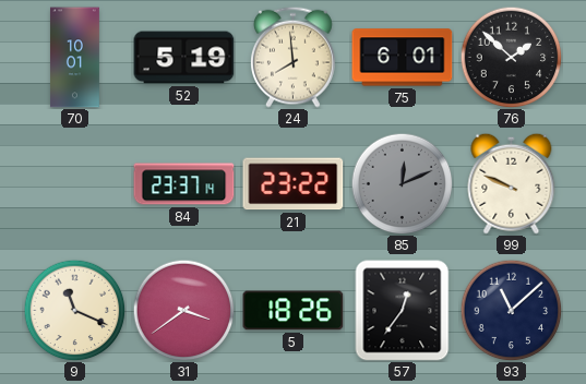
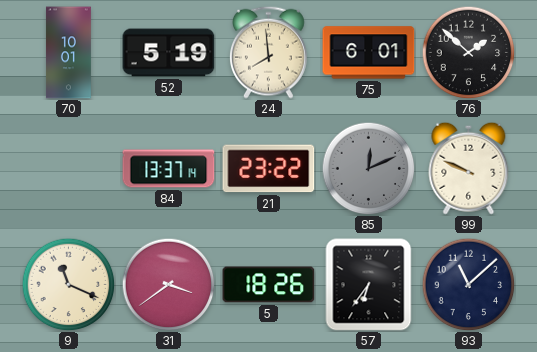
84: 23:37 -> 13:37
57: 12:36 -> 6:36
